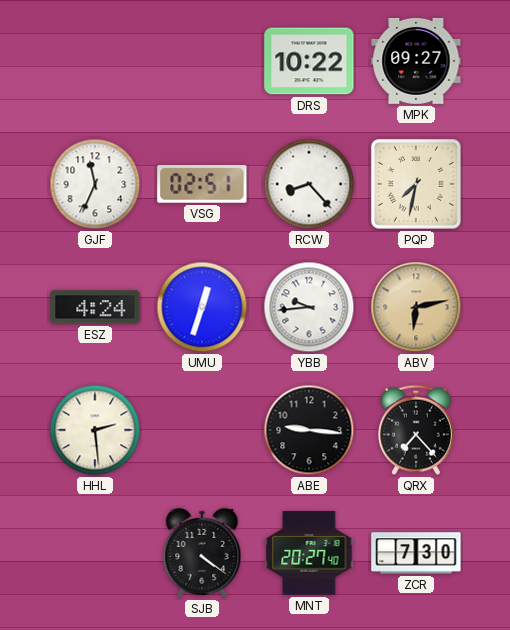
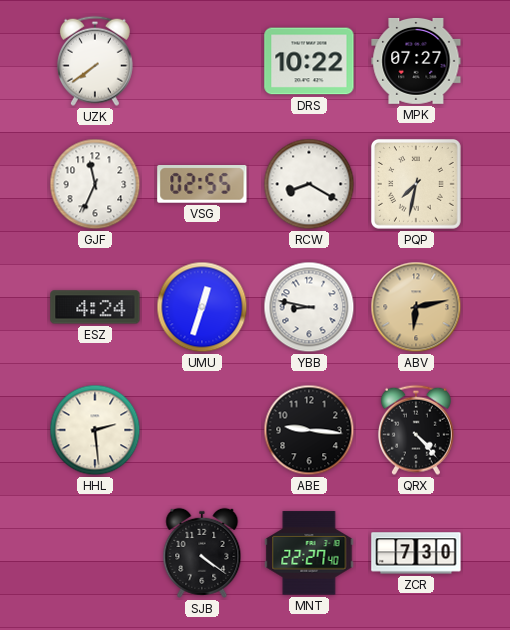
UZK: none -> 7:39
MPK: 09:27 -> 07:27
VSG: 02:51 -> 02:55
RCW: 8:23 -> 8:20
YBB: 9:44 -> 8:47
QRX: 7:23 -> 4:23
MNT: 20:27 -> 22:27
